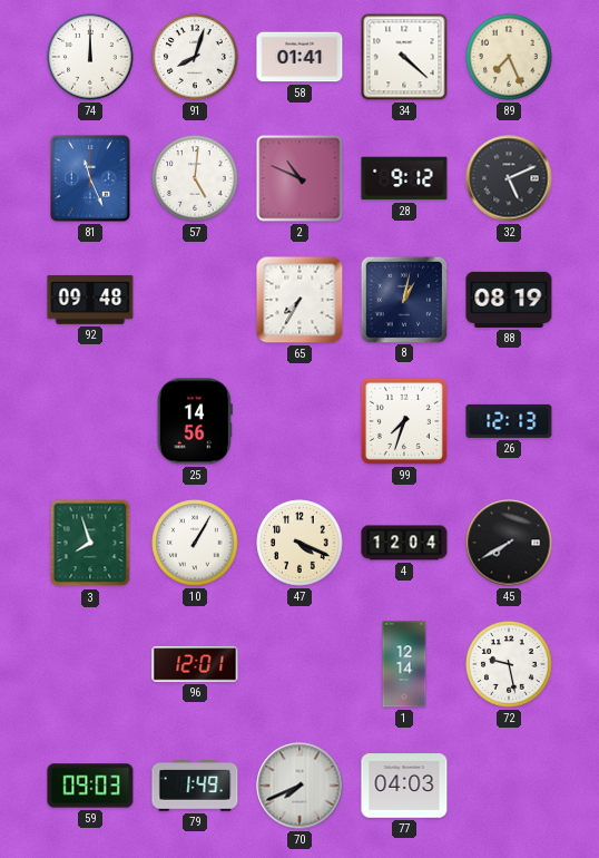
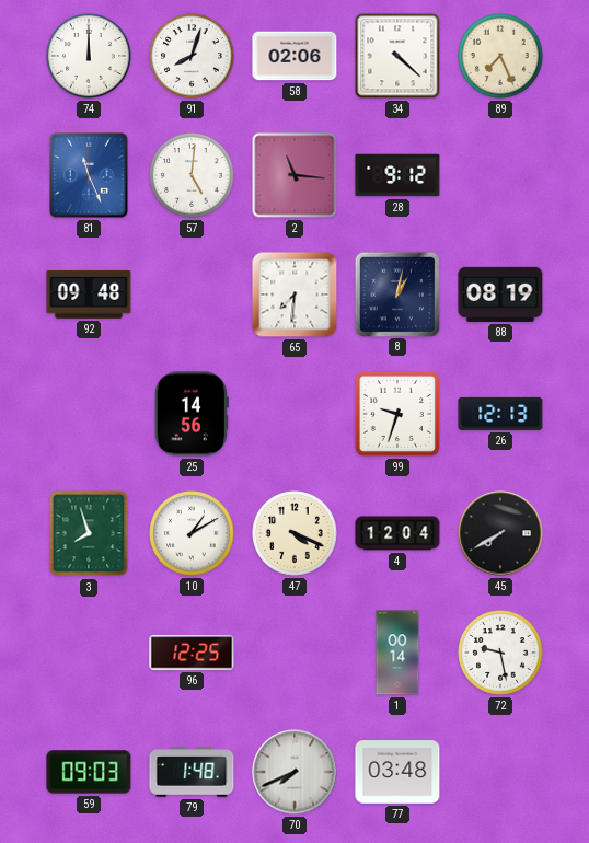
58: 01:41 -> 02:06
2: 10:49 -> 11:16
32: 5:11 -> none
65: 7:35 -> 7:31
99: 7:33 -> 9:33
10: 1:05 -> 1:10
96: 12:01 -> 12:25
1: 12:14 -> 00:14
79: 1:49 -> 1:48
77: 04:03 -> 03:48
